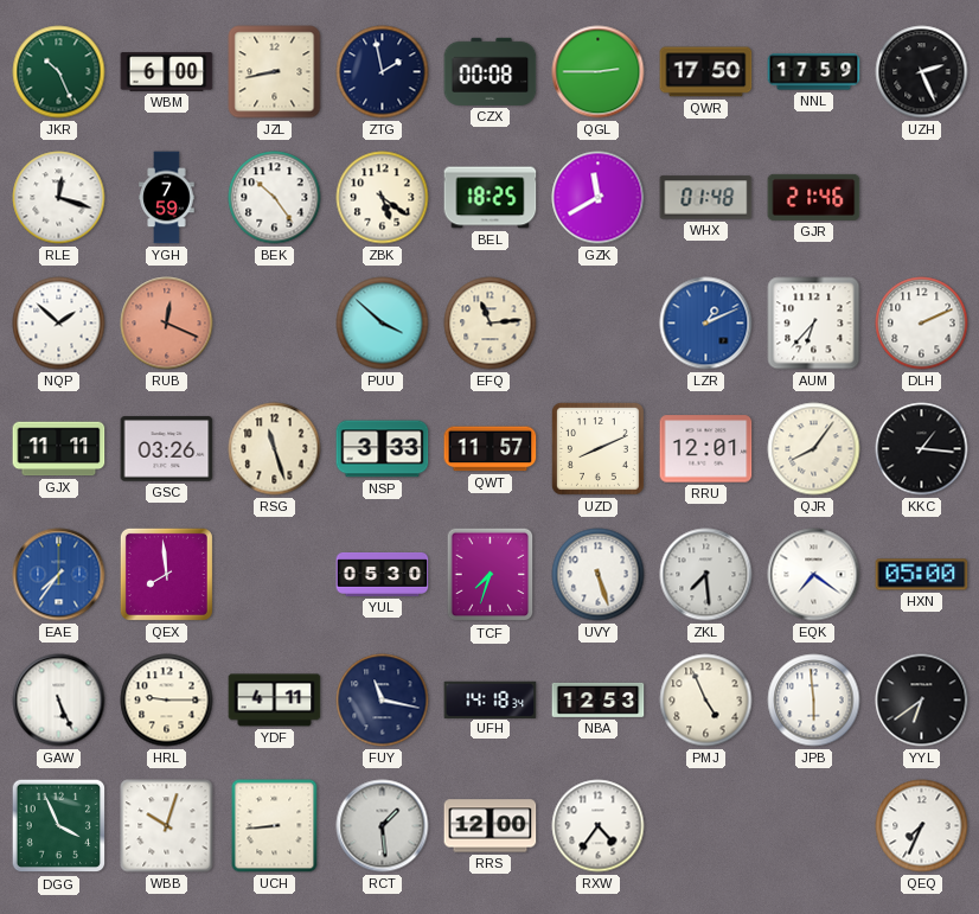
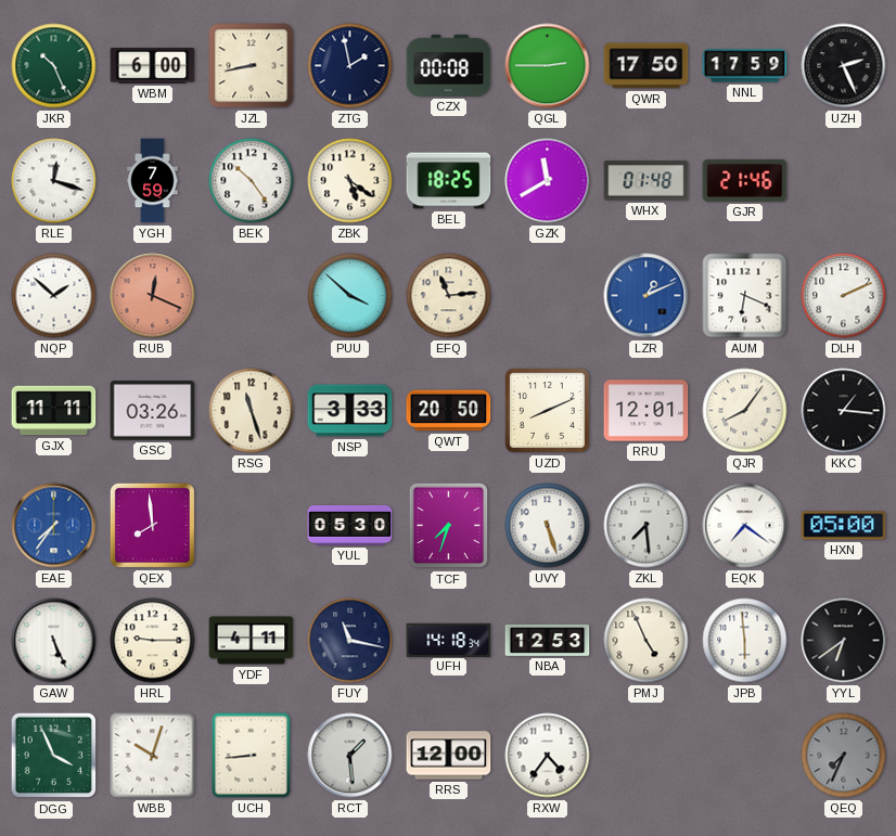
AUM: 6:37 -> 6:19
QWT: 11:57 -> 20:50
QEQ dial: white -> grey
